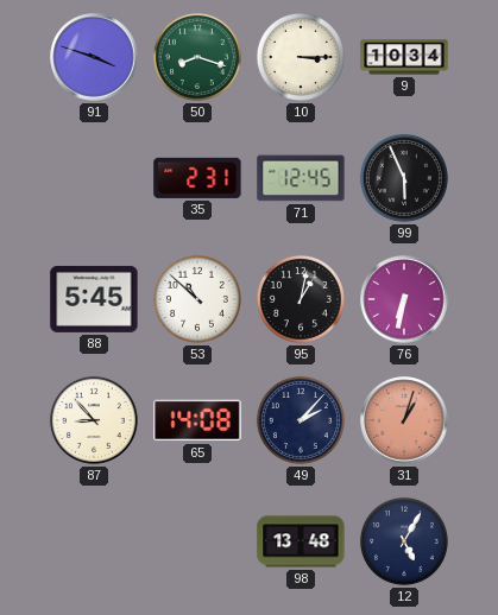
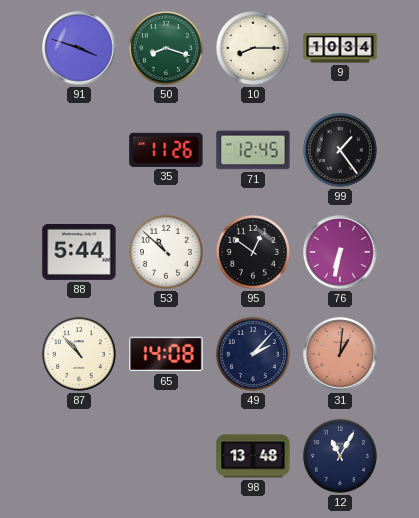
10: 3:15 -> 8:15
35: 2:31 -> 11:26
99: 5:56 -> 1:24
88: 5:45 -> 5:44
95: 1:02 -> 12:51
87: 8:53 -> 10:53
31: 1:03 -> 1:01
12: 5:05 -> 11:05
